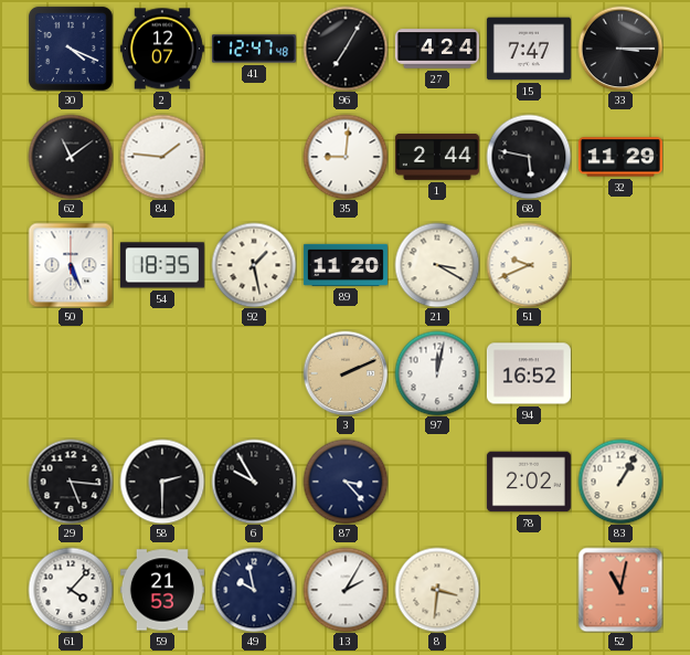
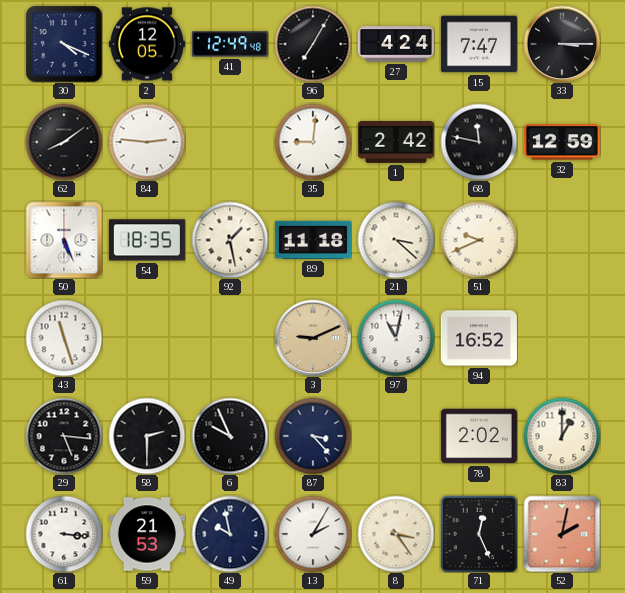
2: 12:07 -> 12:05
41: 12:47 -> 12:49
62: 11:09 -> 8:09
84: 1:46 -> 2:46
1: 2:44 -> 2:42
68: 5:47 -> 11:47
32: 11:29 -> 12:59
89: 11:20 -> 11:18
21: 3:20 -> 3:22
43: none -> 11:27
3: 2:11 -> 9:11
97: 12:02 -> 11:02
6: 9:55 -> 9:56
83: 1:05 -> 1:00
61: 4:07 -> 3:16
8: 3:31 -> 3:24
71: none -> 12:26
52: 11:02 -> 2:02
